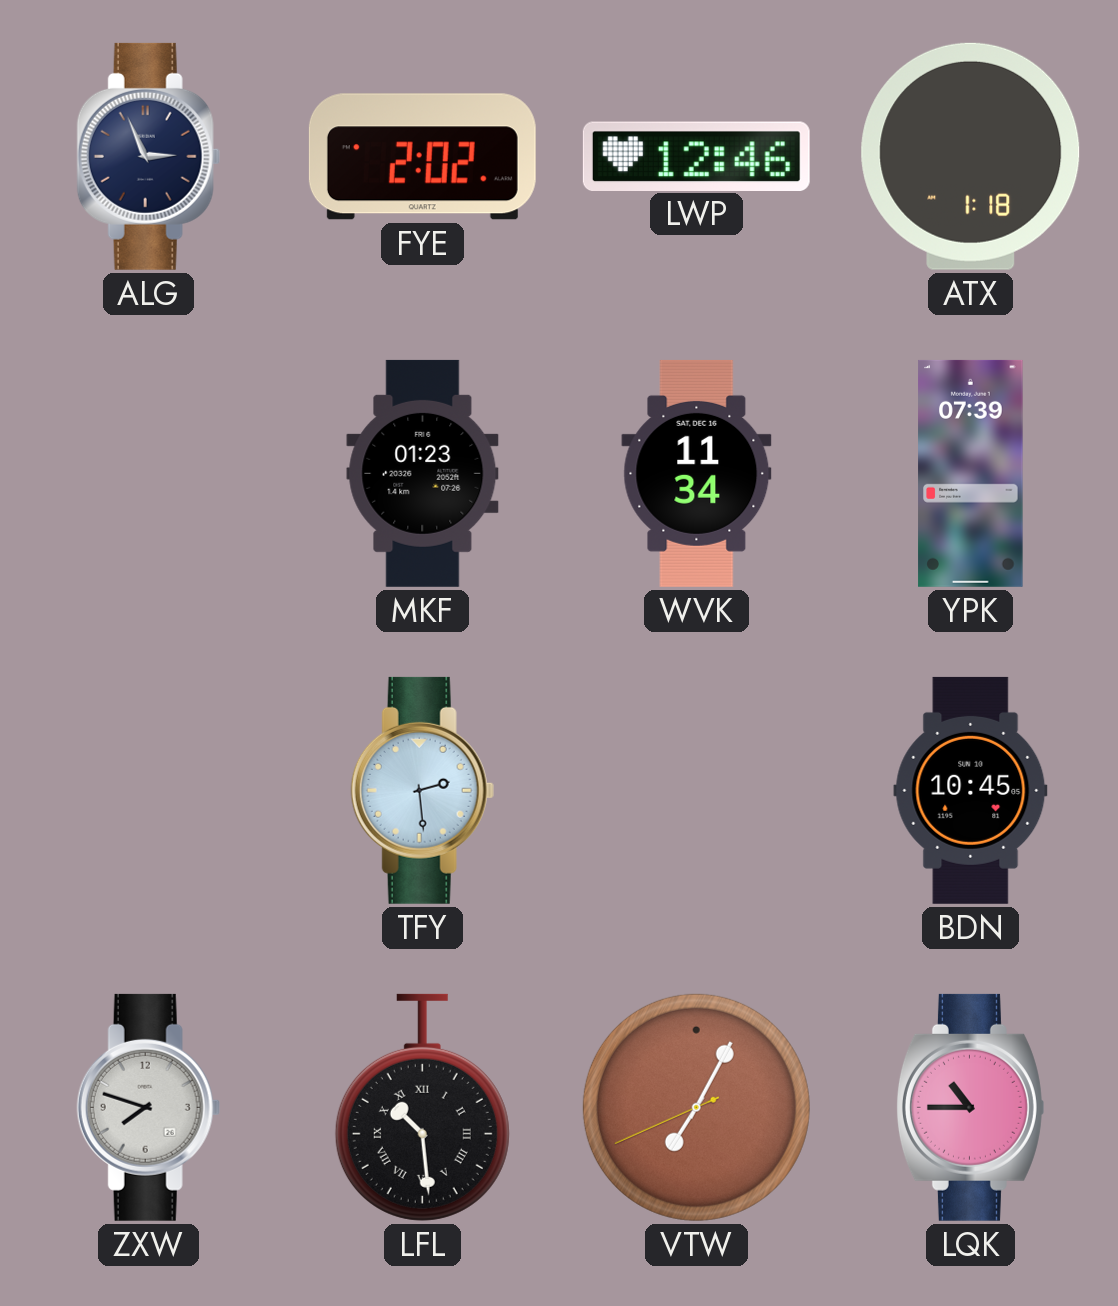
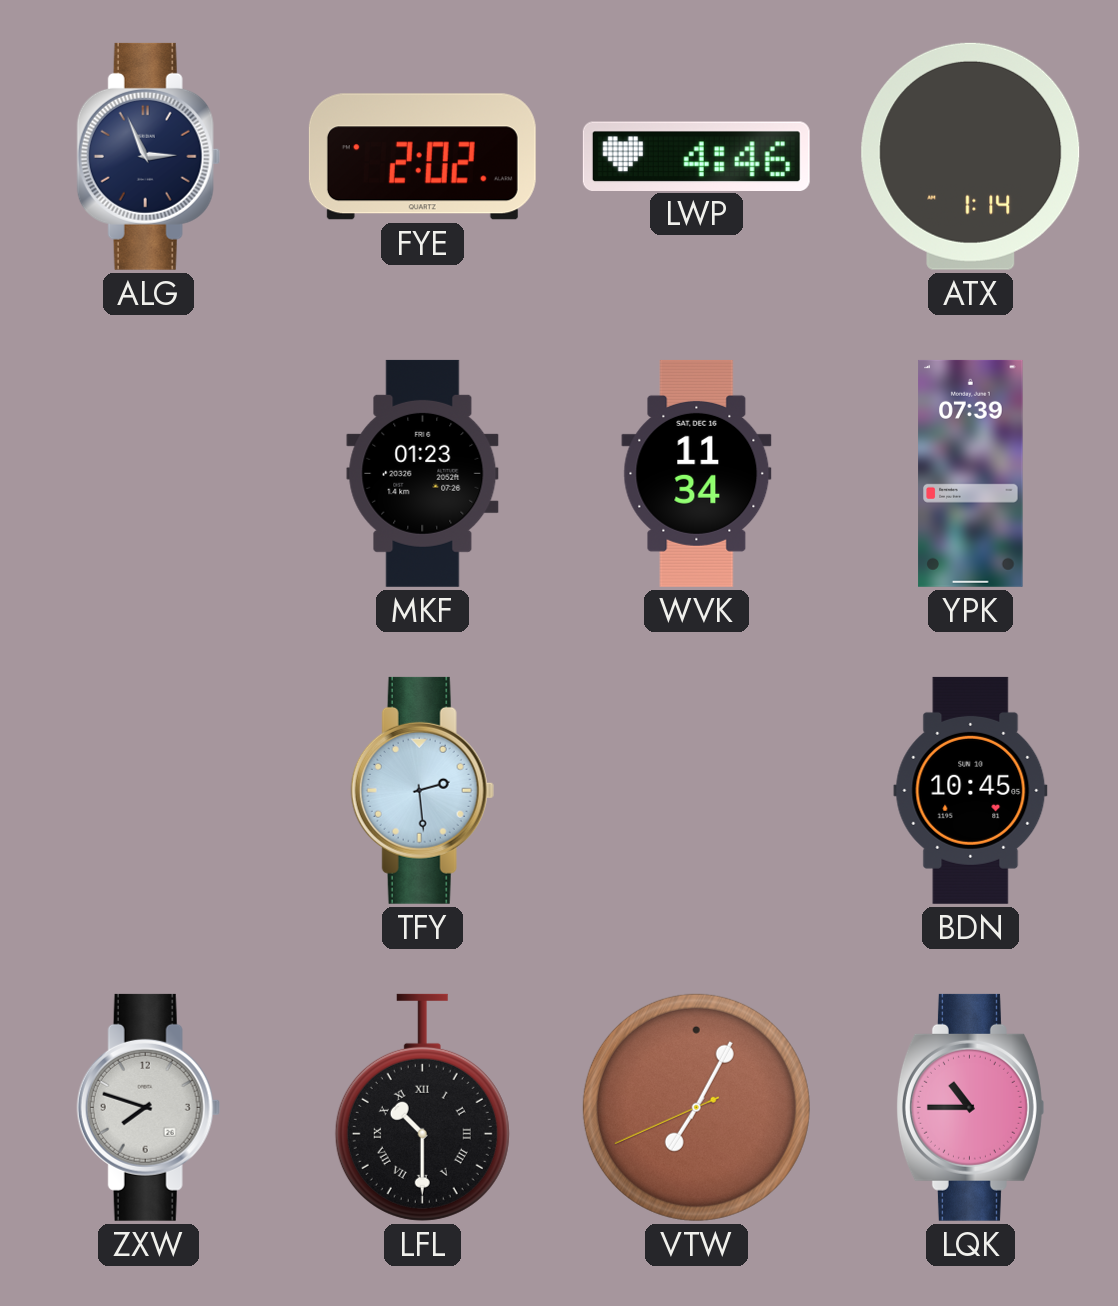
LWP: 12:46 -> 4:46
ATX: 1:18 -> 1:14
LFL: 10:29 -> 10:30
